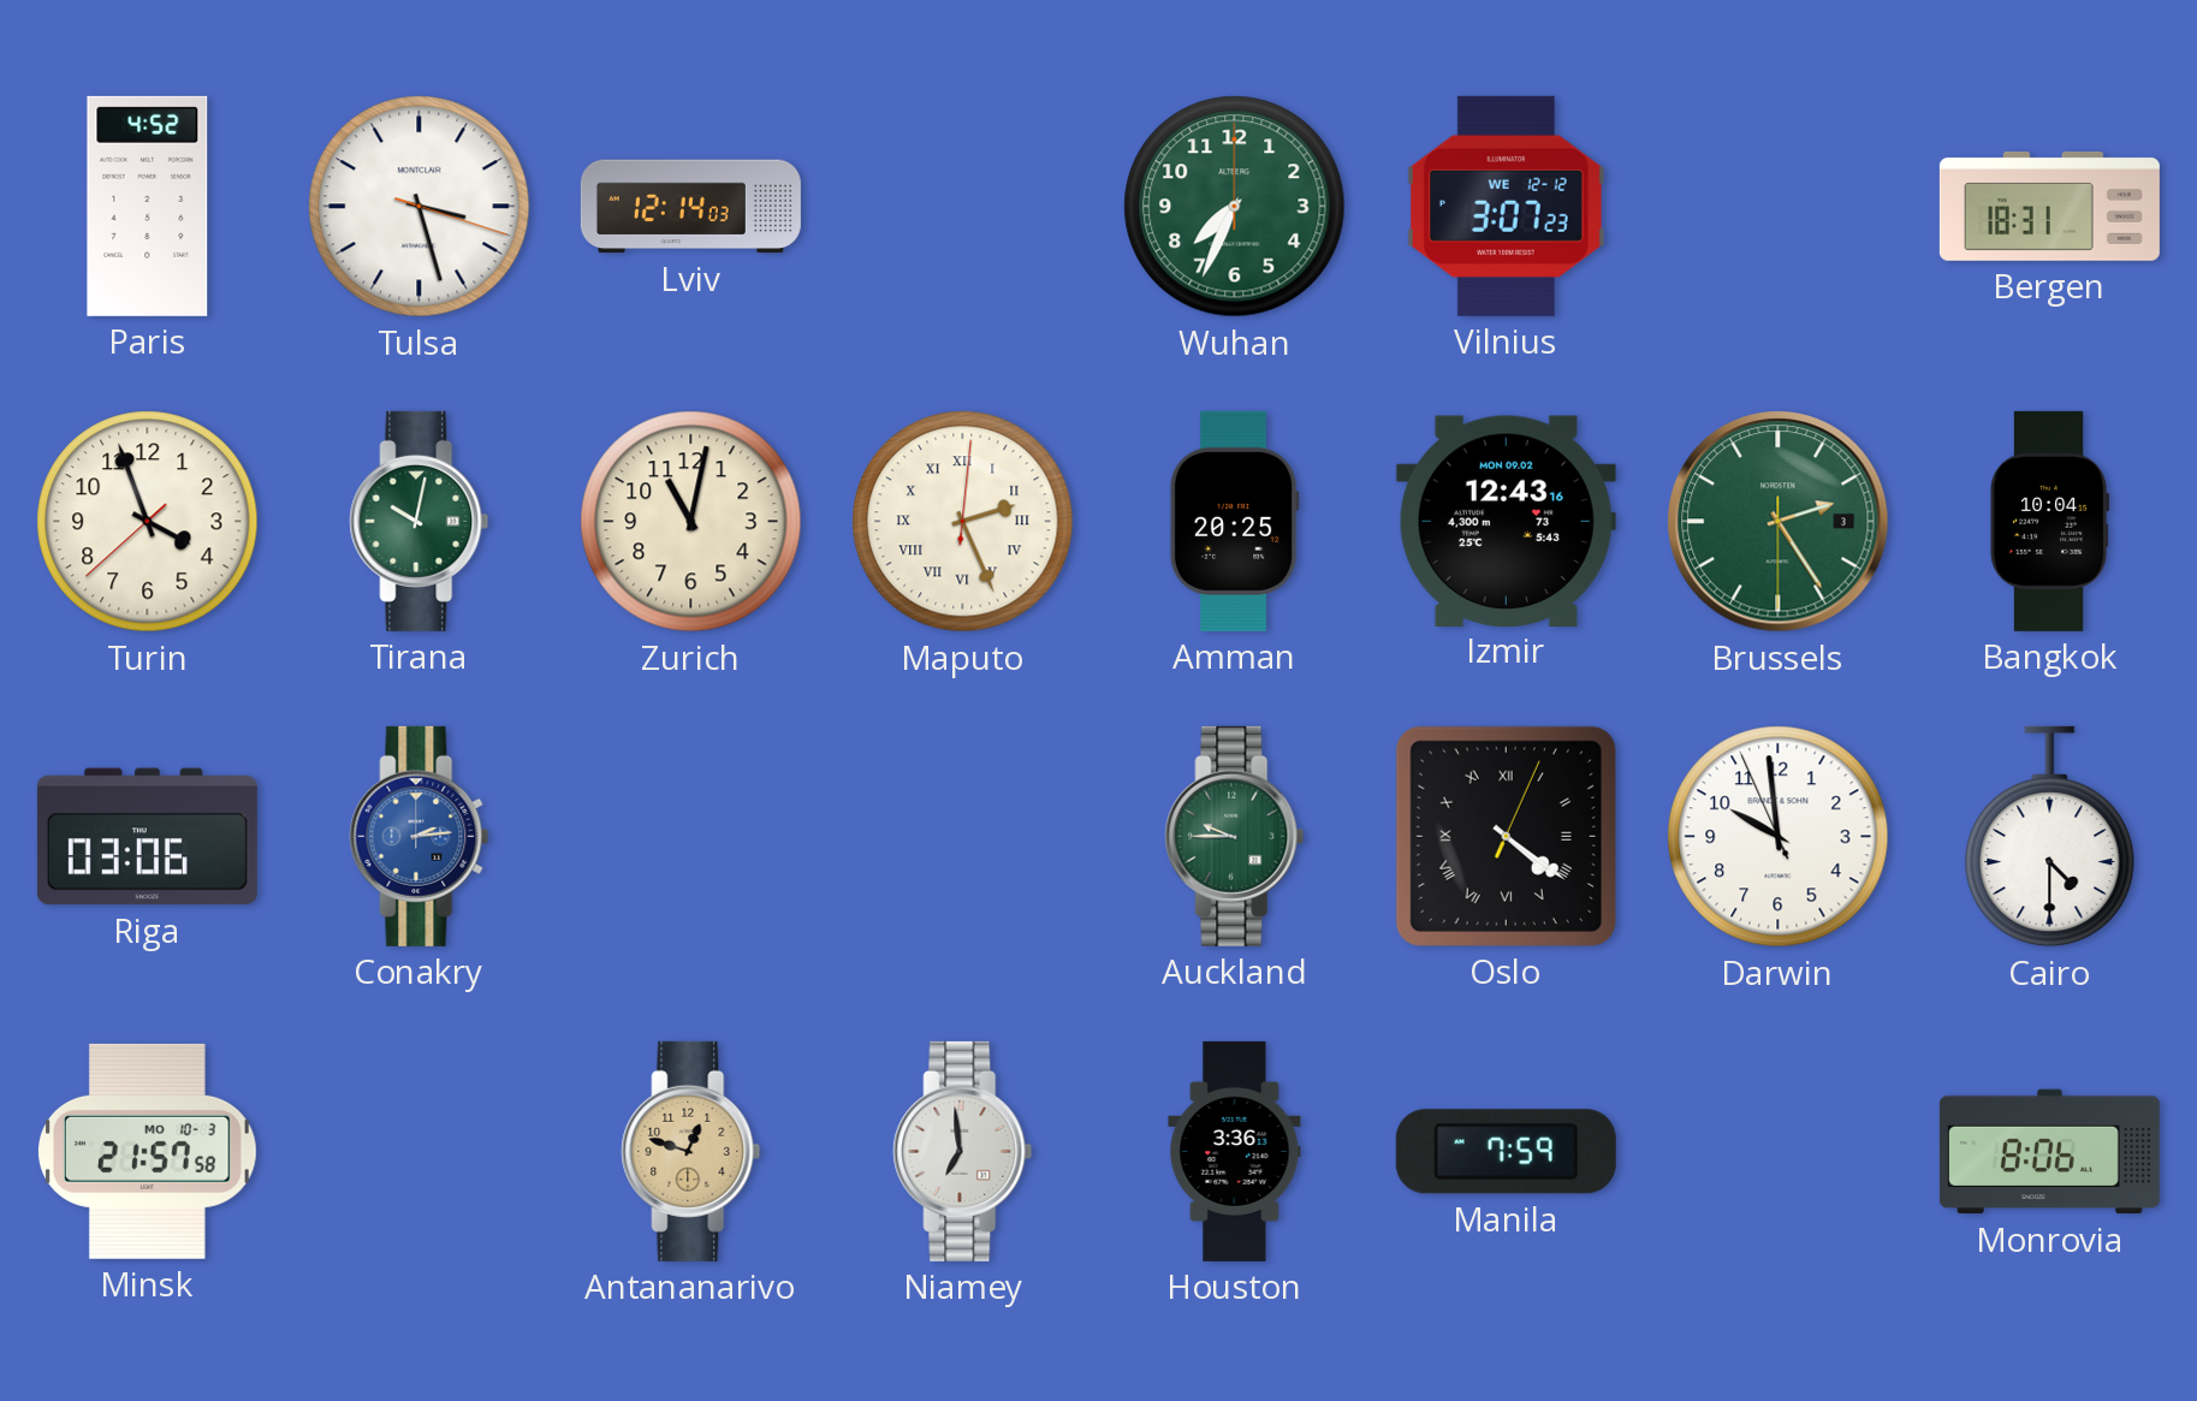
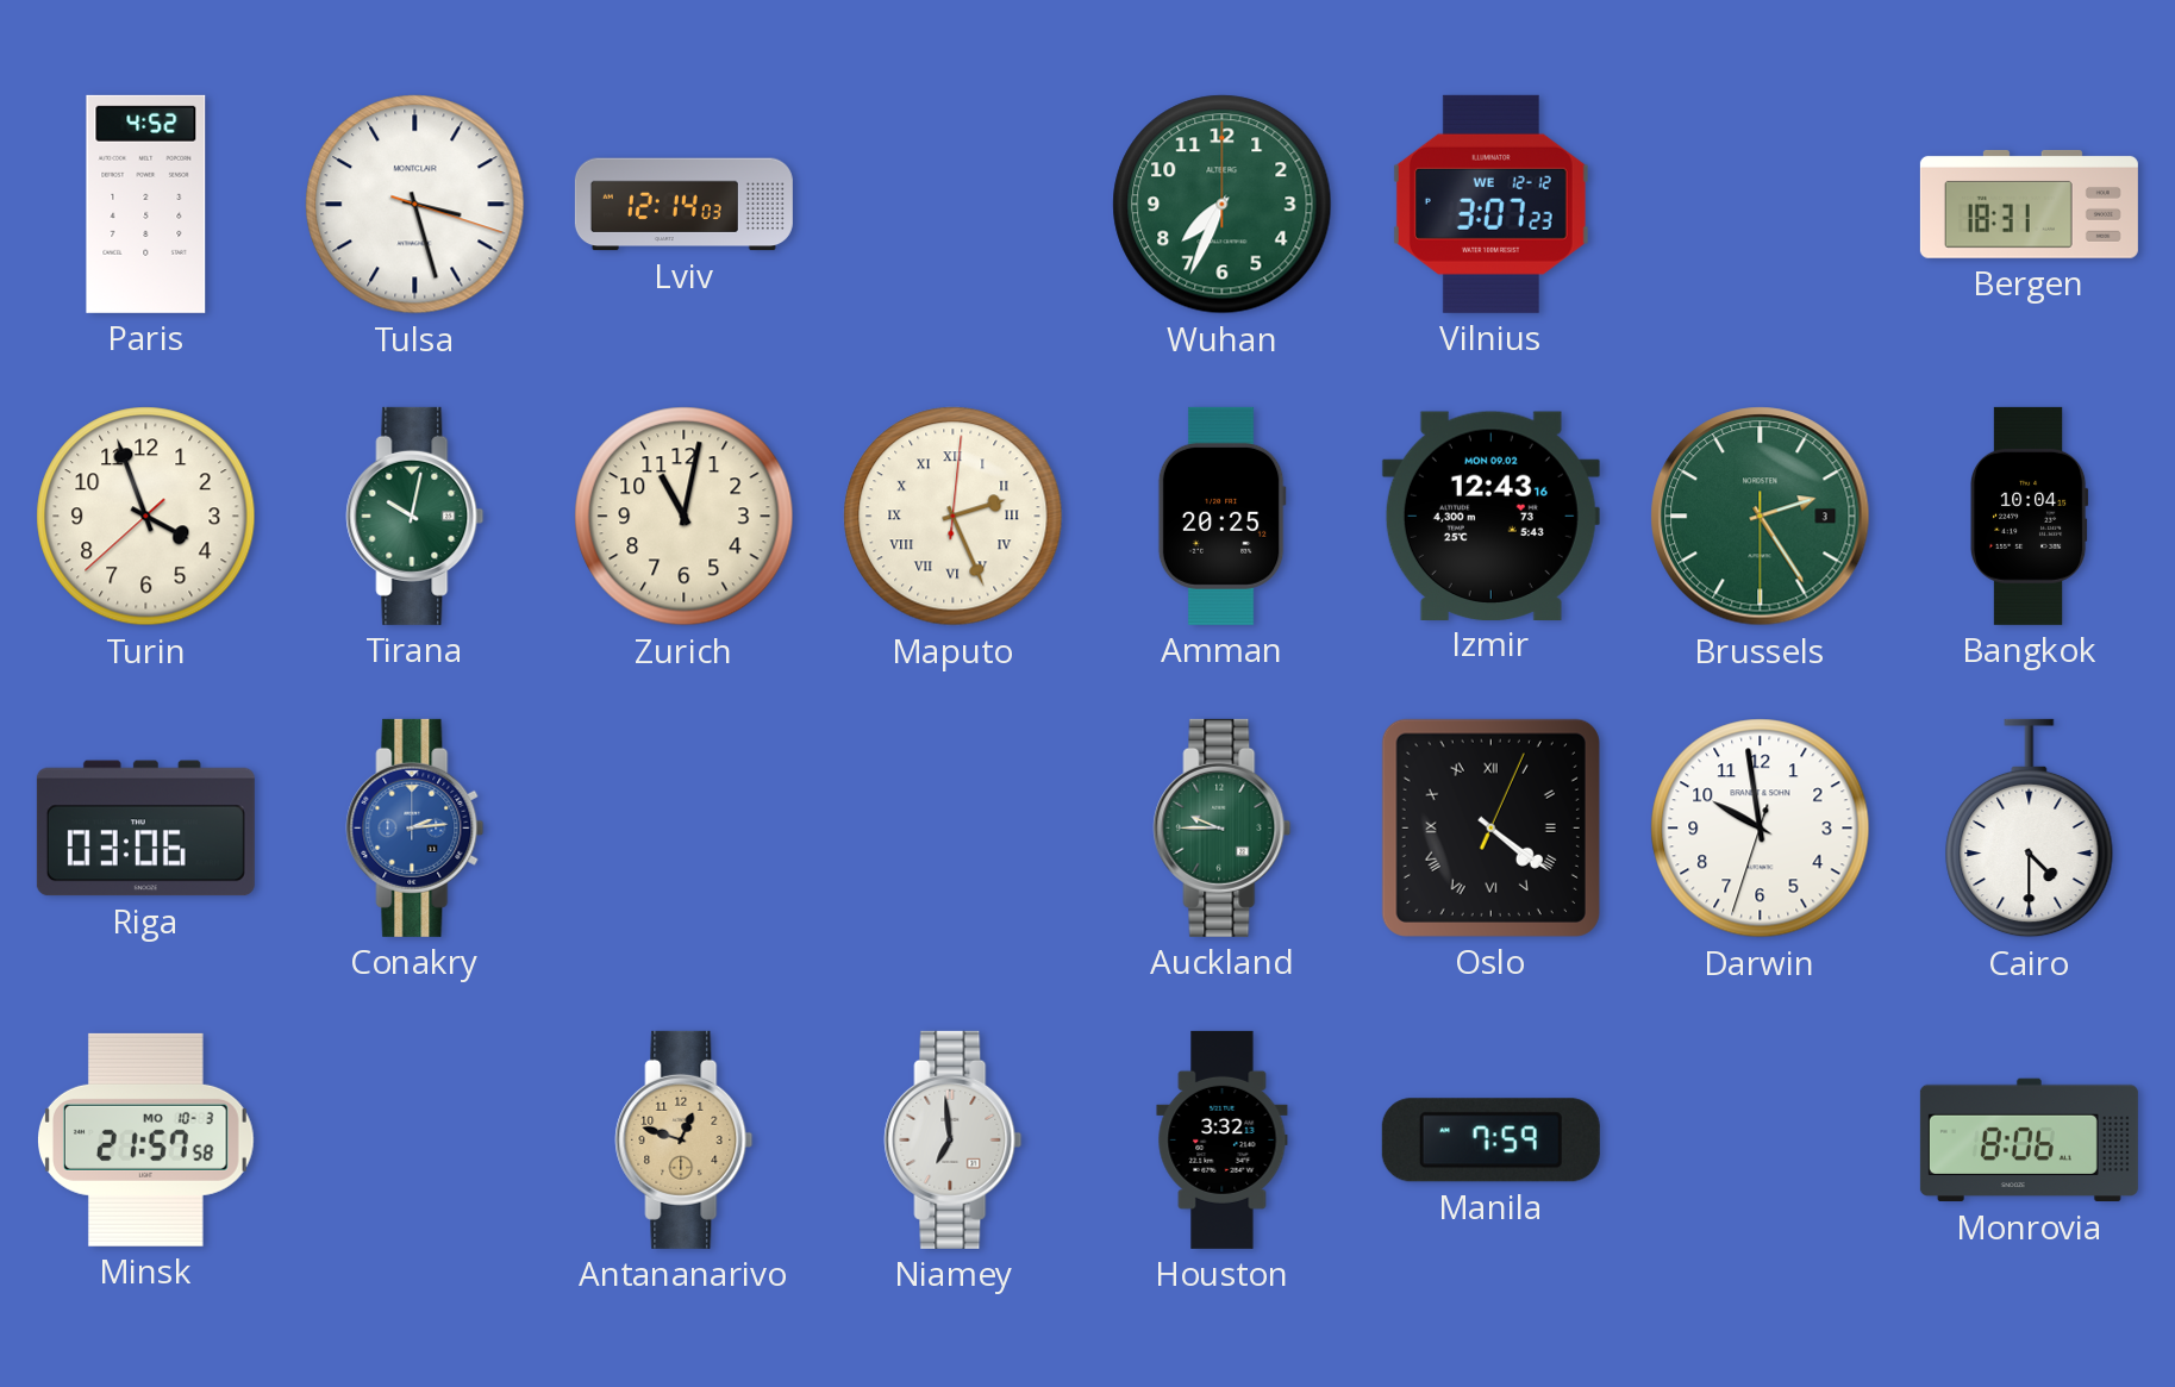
Darwin: 9:58:56 -> 9:58:33
Houston: 3:36 -> 3:32
